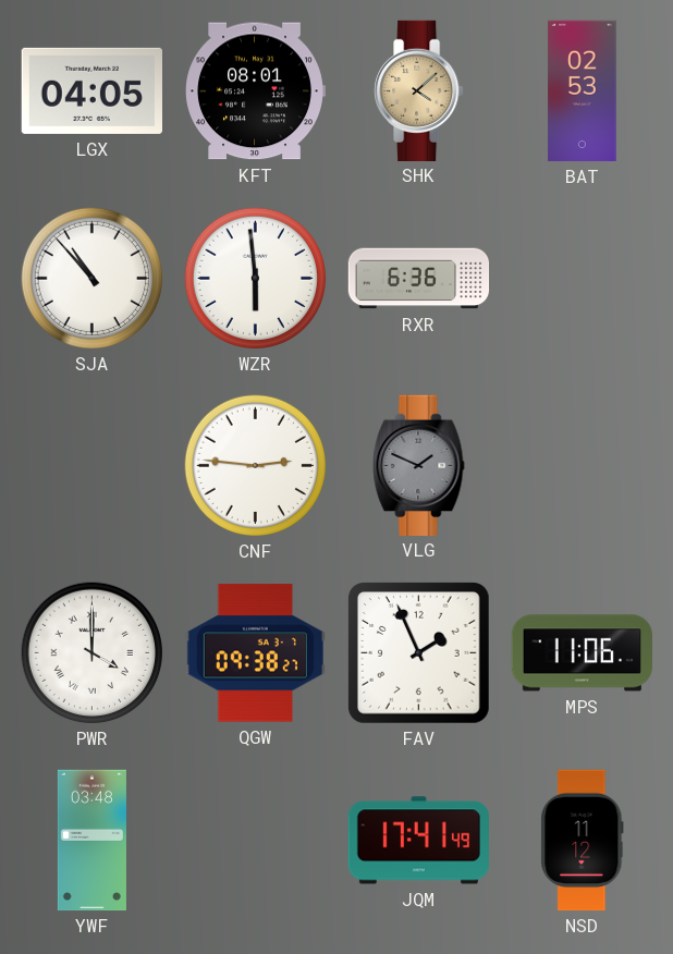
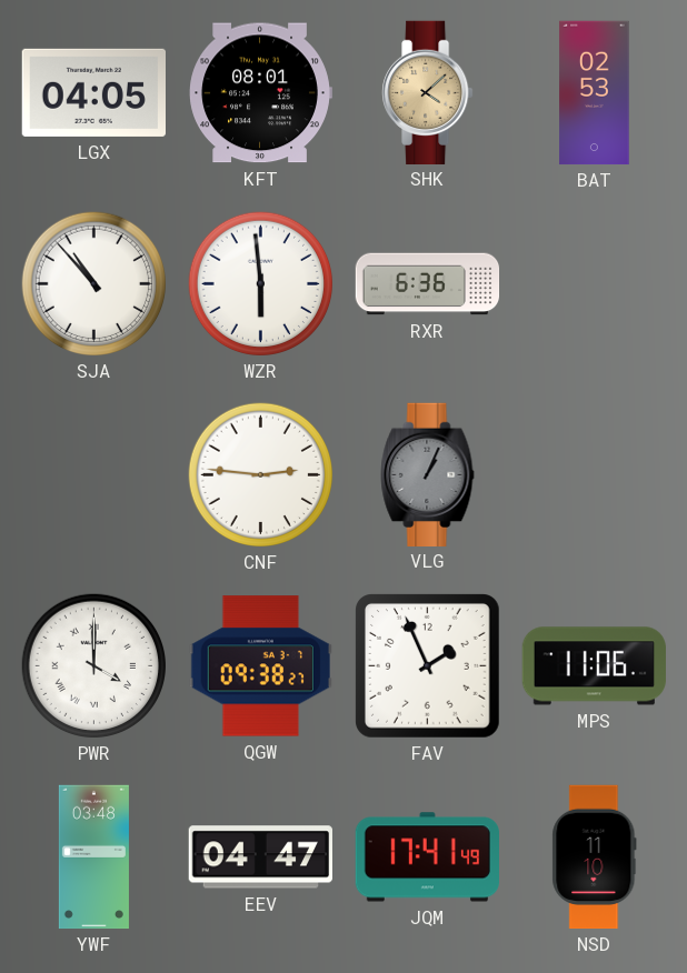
VLG: 1:49 -> 1:04
EEV: none -> 04:47
NSD: 11:12 -> 11:10
